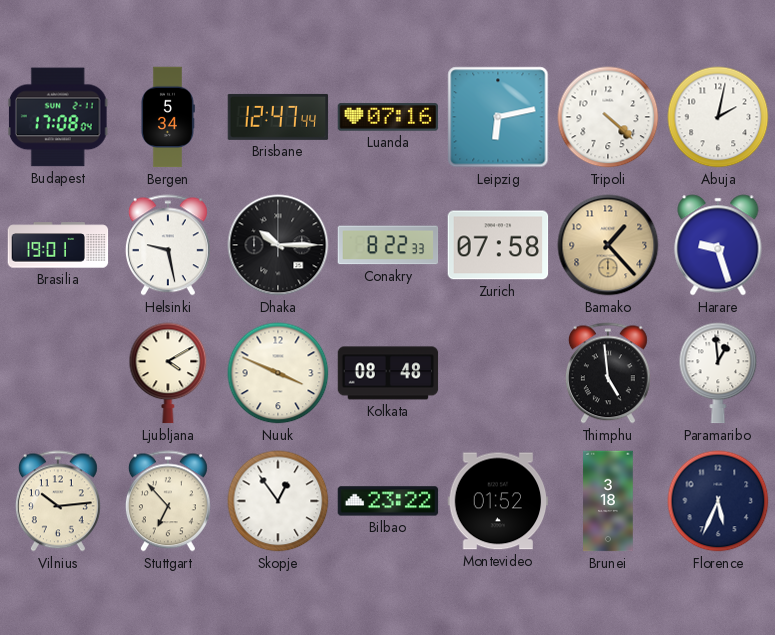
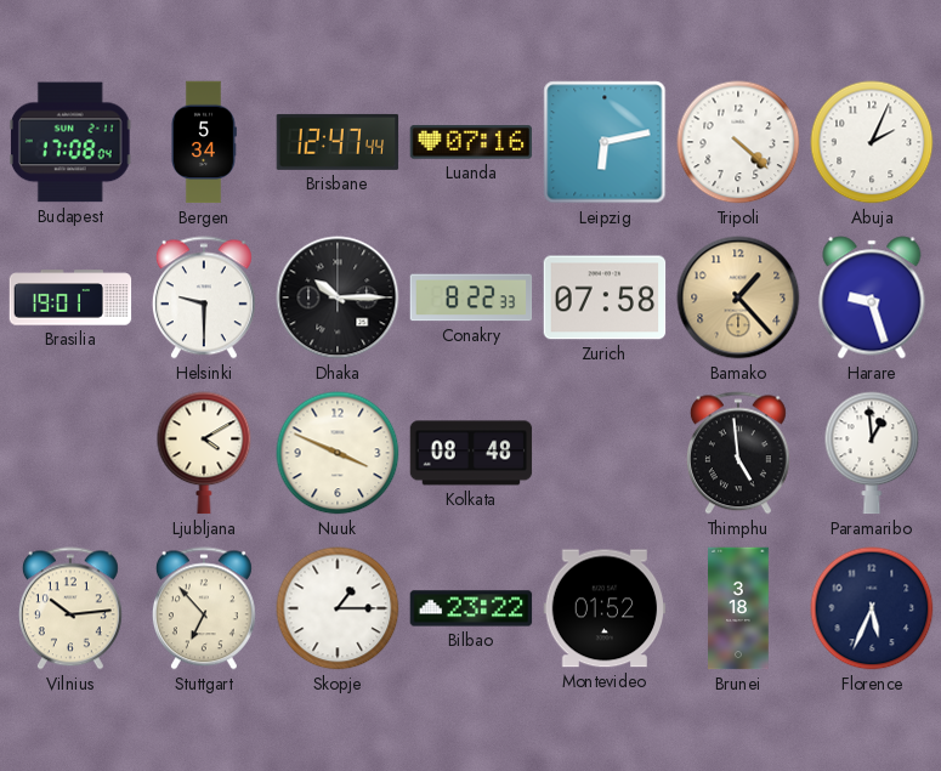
Abuja: 2:02 -> 2:04
Helsinki: 9:28 -> 9:30
Skopje: 12:54 -> 1:15
